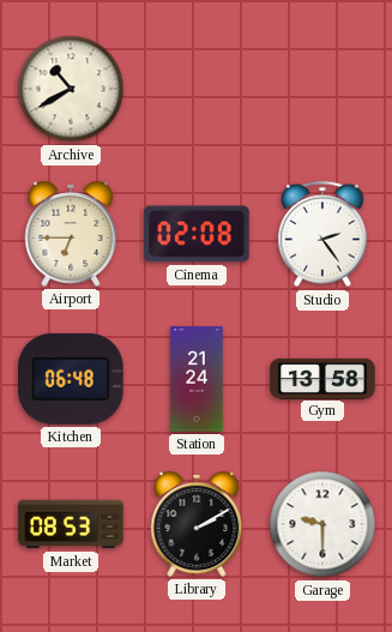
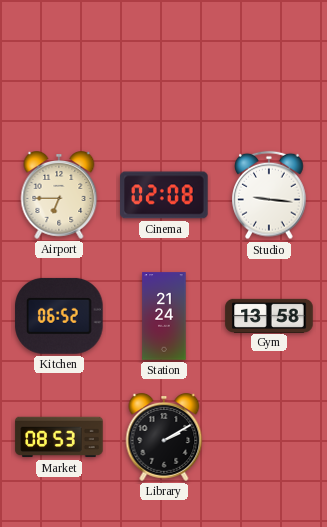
Archive: 10:40 -> none
Studio: 2:24 -> 9:16
Kitchen: 06:48 -> 06:52
Garage: 9:30 -> none
